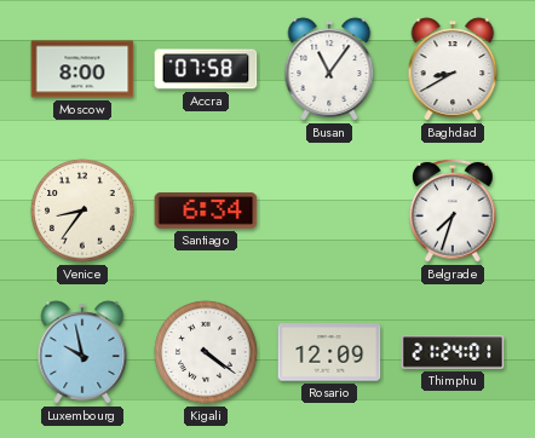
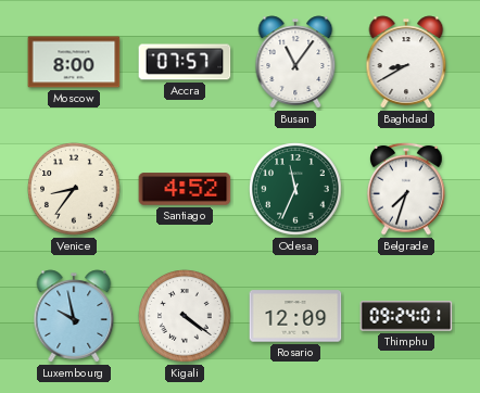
Accra: 07:58 -> 07:57
Santiago: 6:34 -> 4:52
Odesa: none -> 11:34
Thimphu: 21:24 -> 09:24
